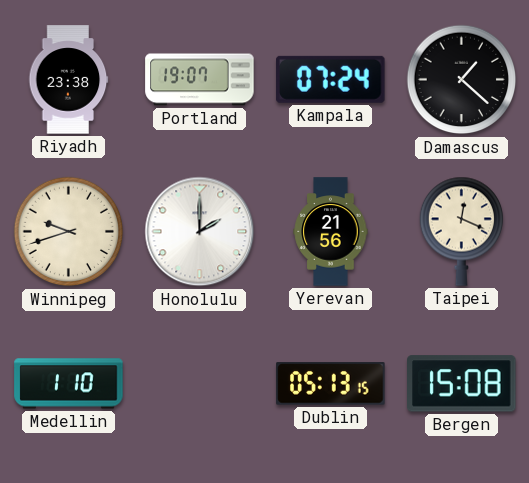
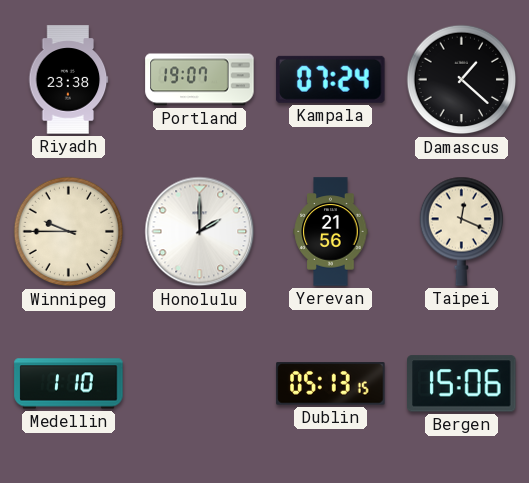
Winnipeg: 9:42 -> 9:45
Bergen: 15:08 -> 15:06
